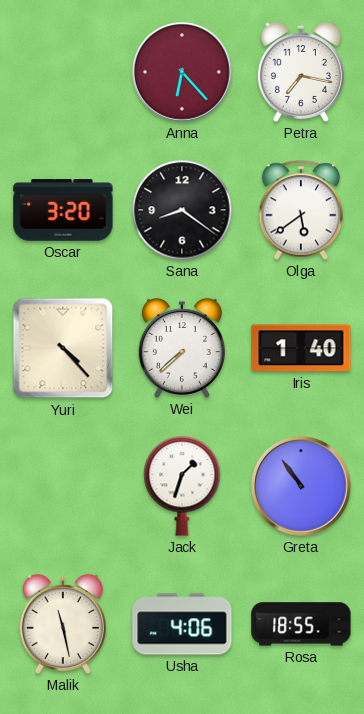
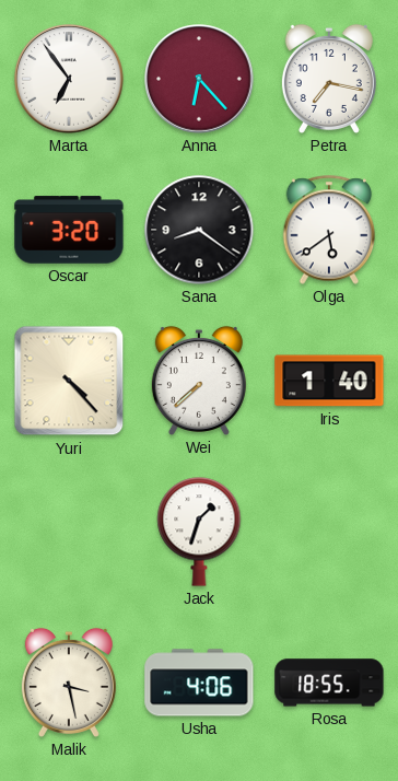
Marta: none -> 6:54
Greta: 10:54 -> none
Malik: 11:28 -> 3:28
